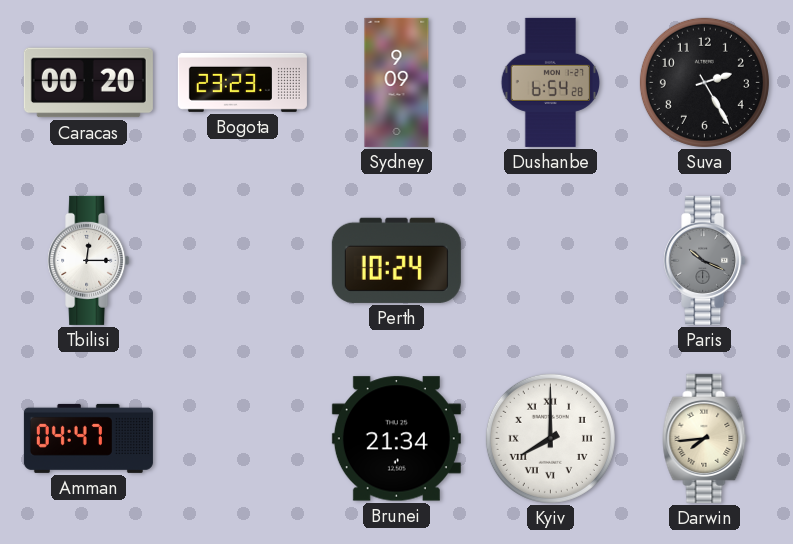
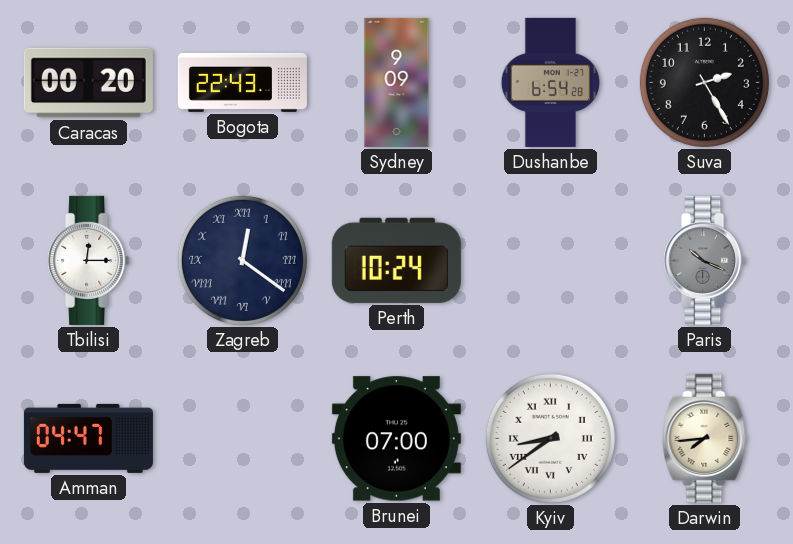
Bogota: 23:23 -> 22:43
Zagreb: none -> 12:21
Brunei: 21:34 -> 07:00
Kyiv: 8:00 -> 8:39
